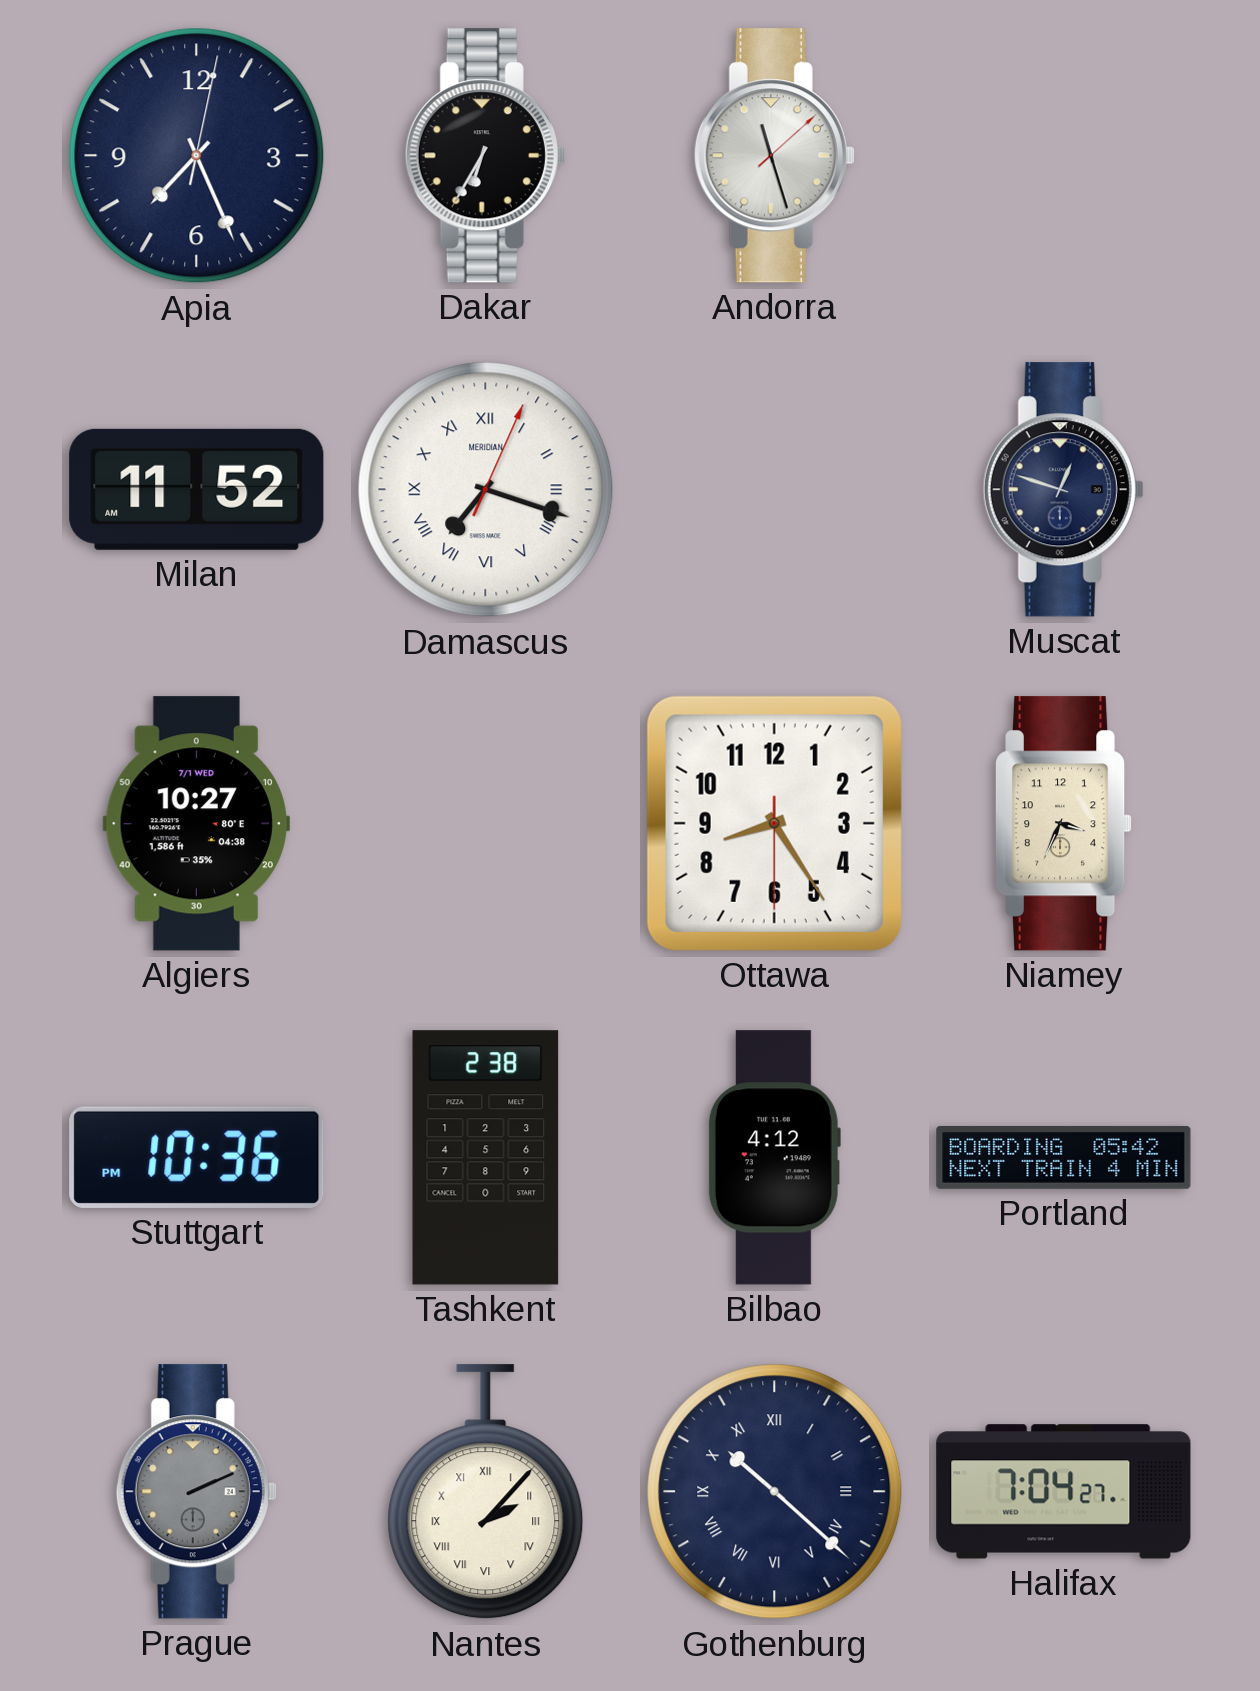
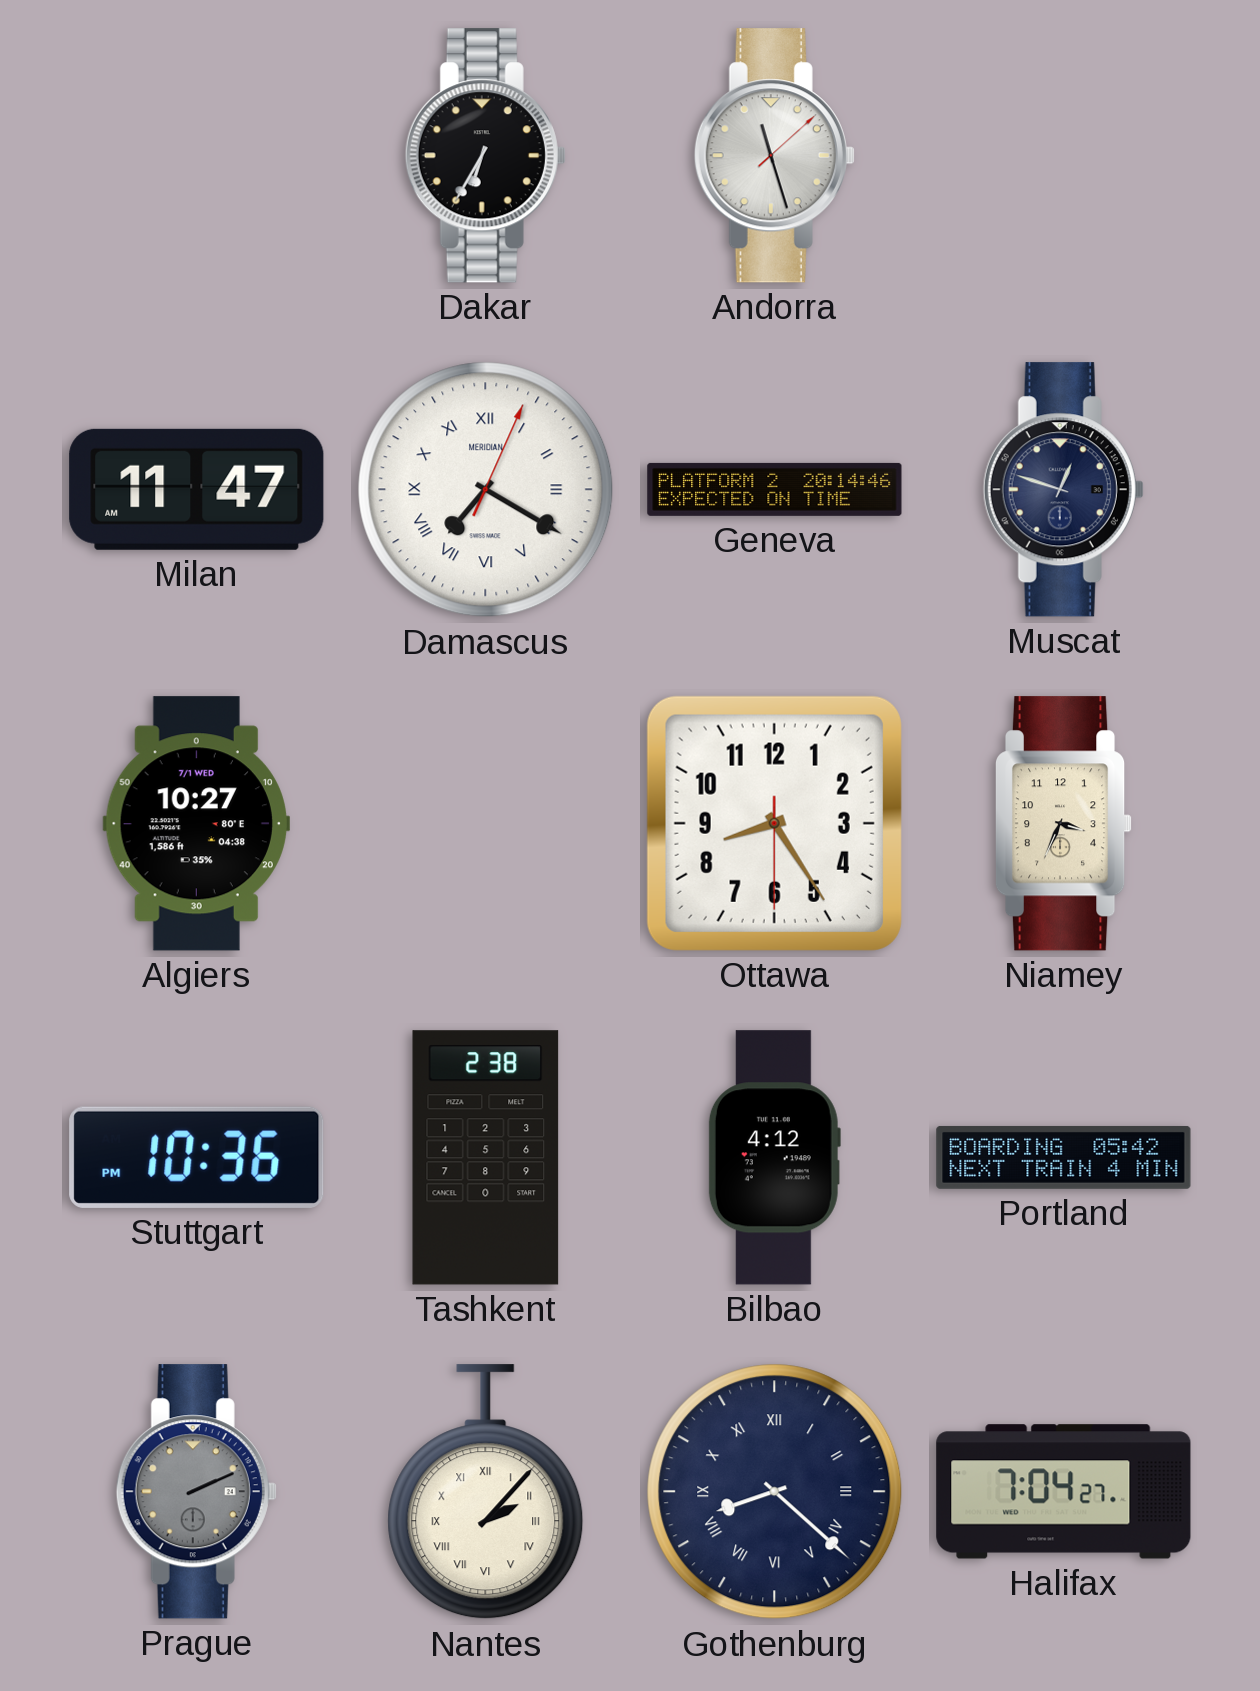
Apia: 7:26 -> none
Milan: 11:52 -> 11:47
Damascus: 7:18 -> 7:20
Geneva: none -> 20:14
Gothenburg: 10:22 -> 8:22
